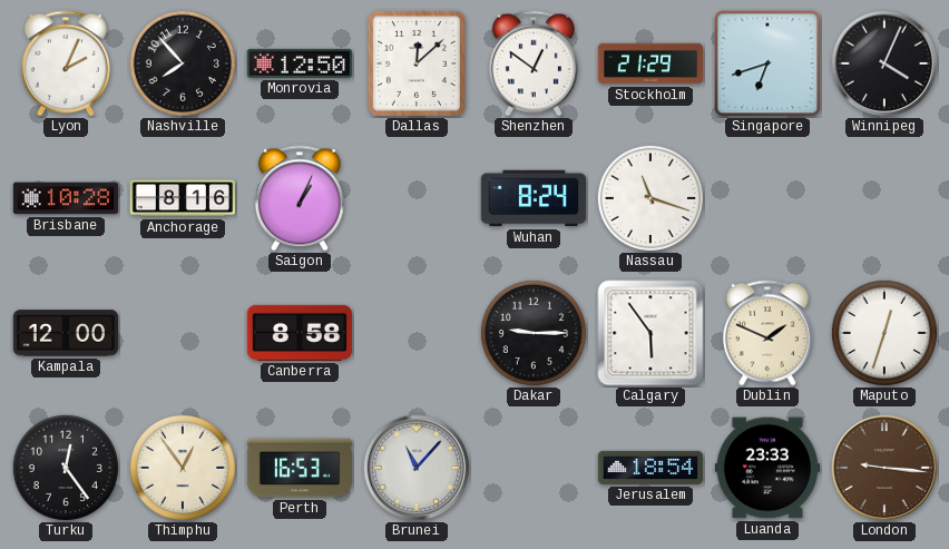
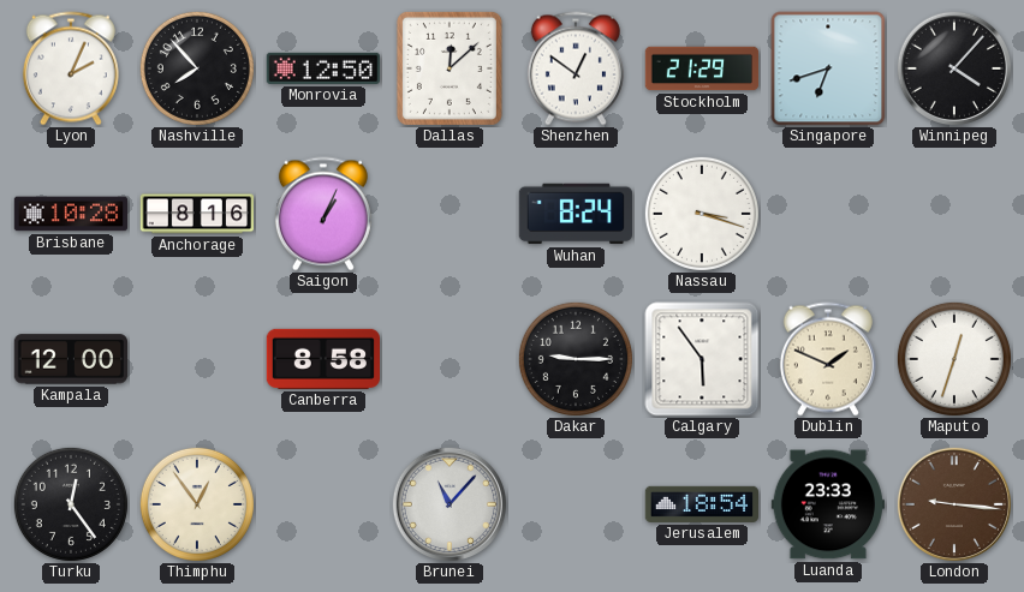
Winnipeg: 4:04 -> 4:07
Nassau: 11:18 -> 3:18
Perth: 16:53 -> none
